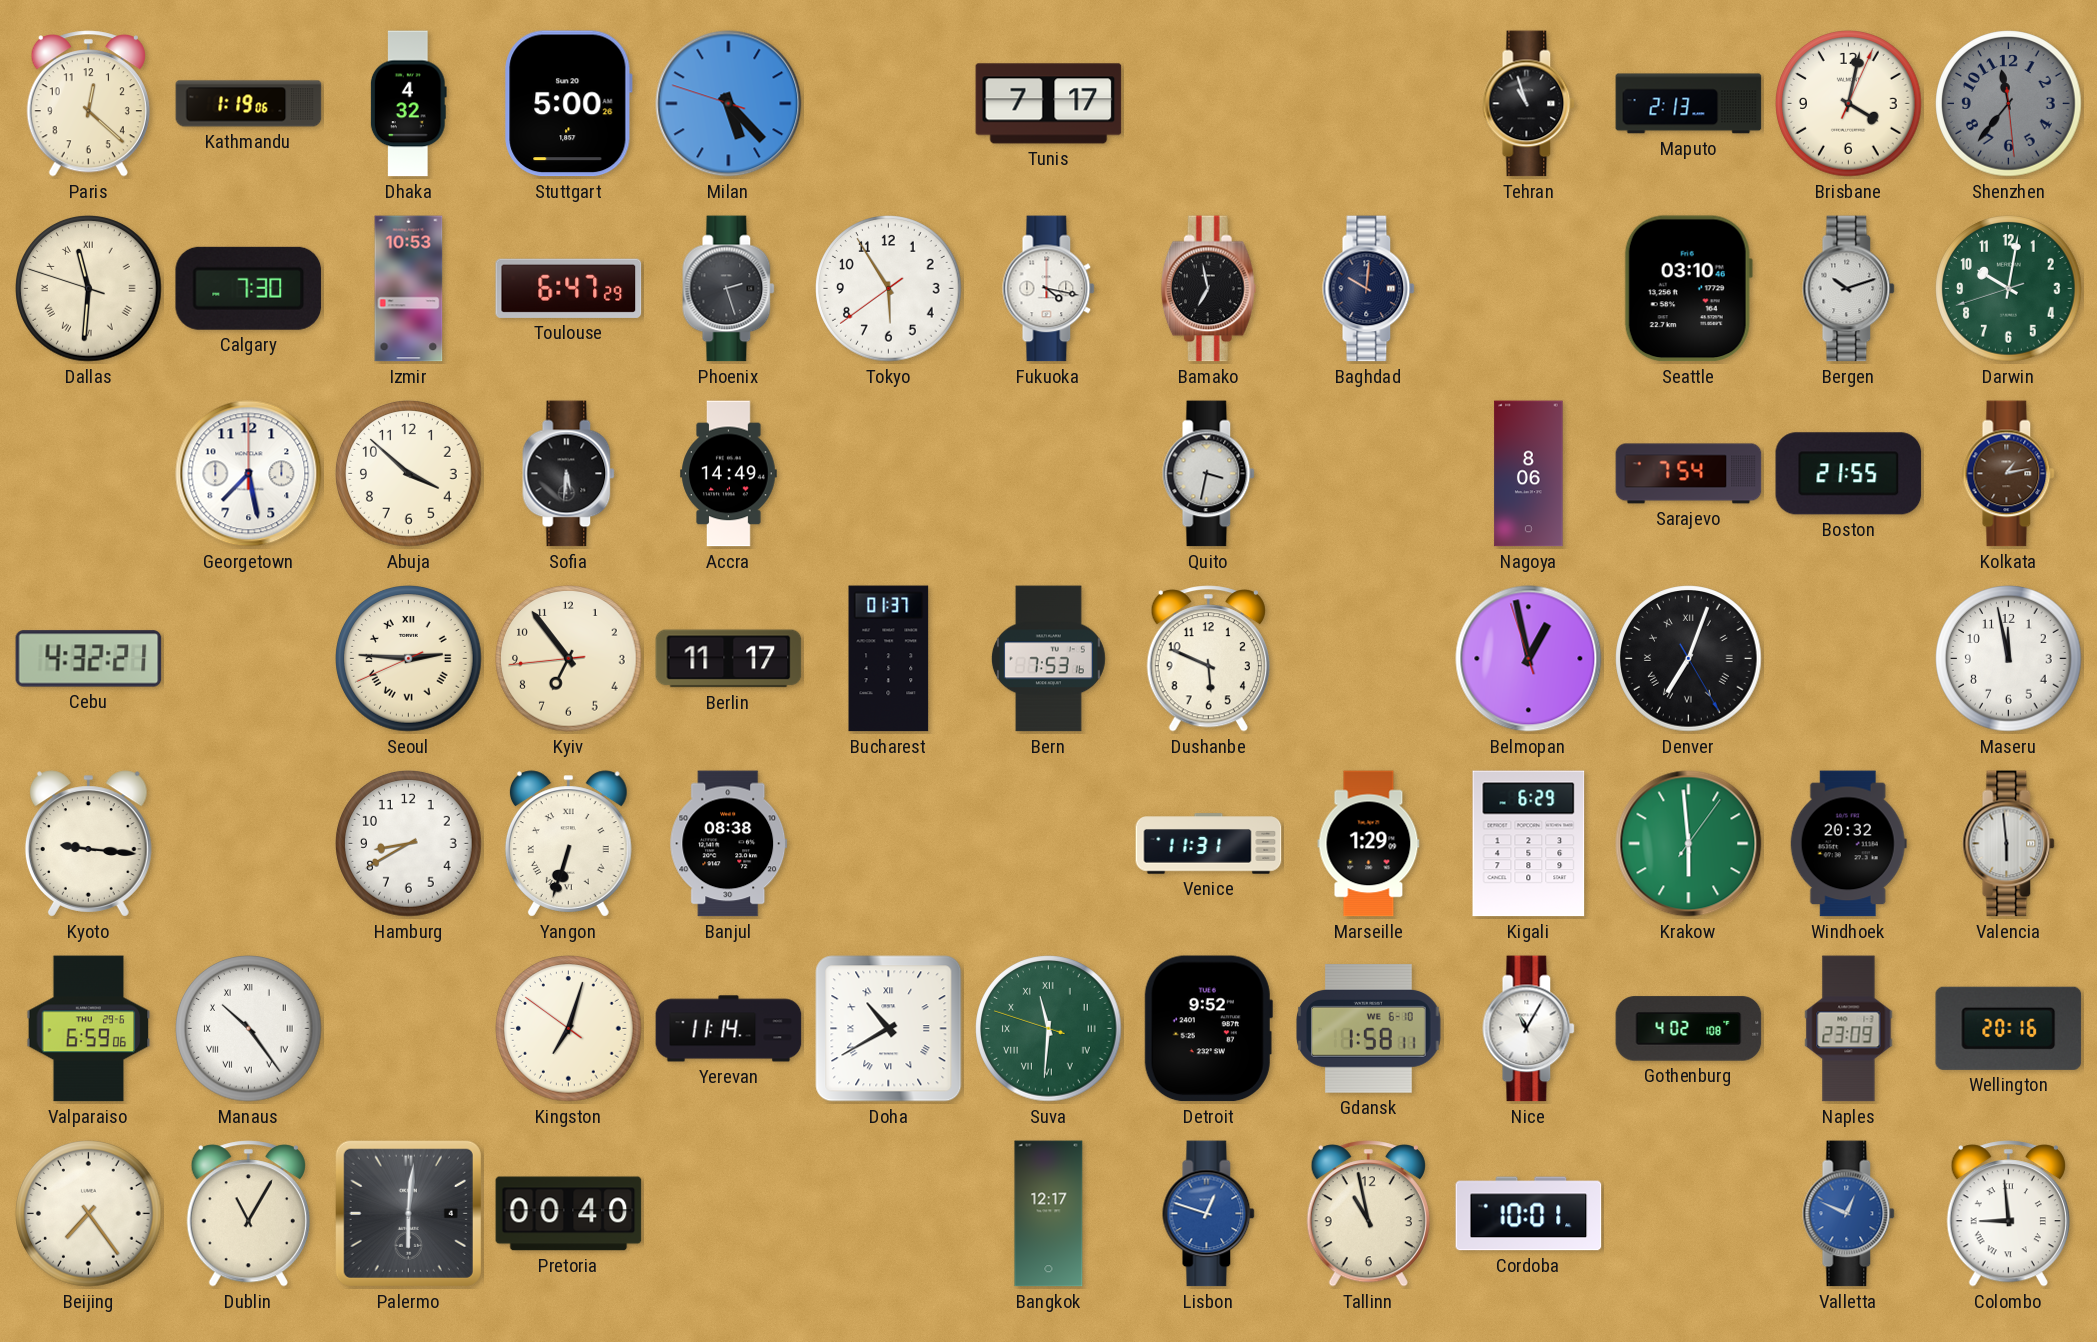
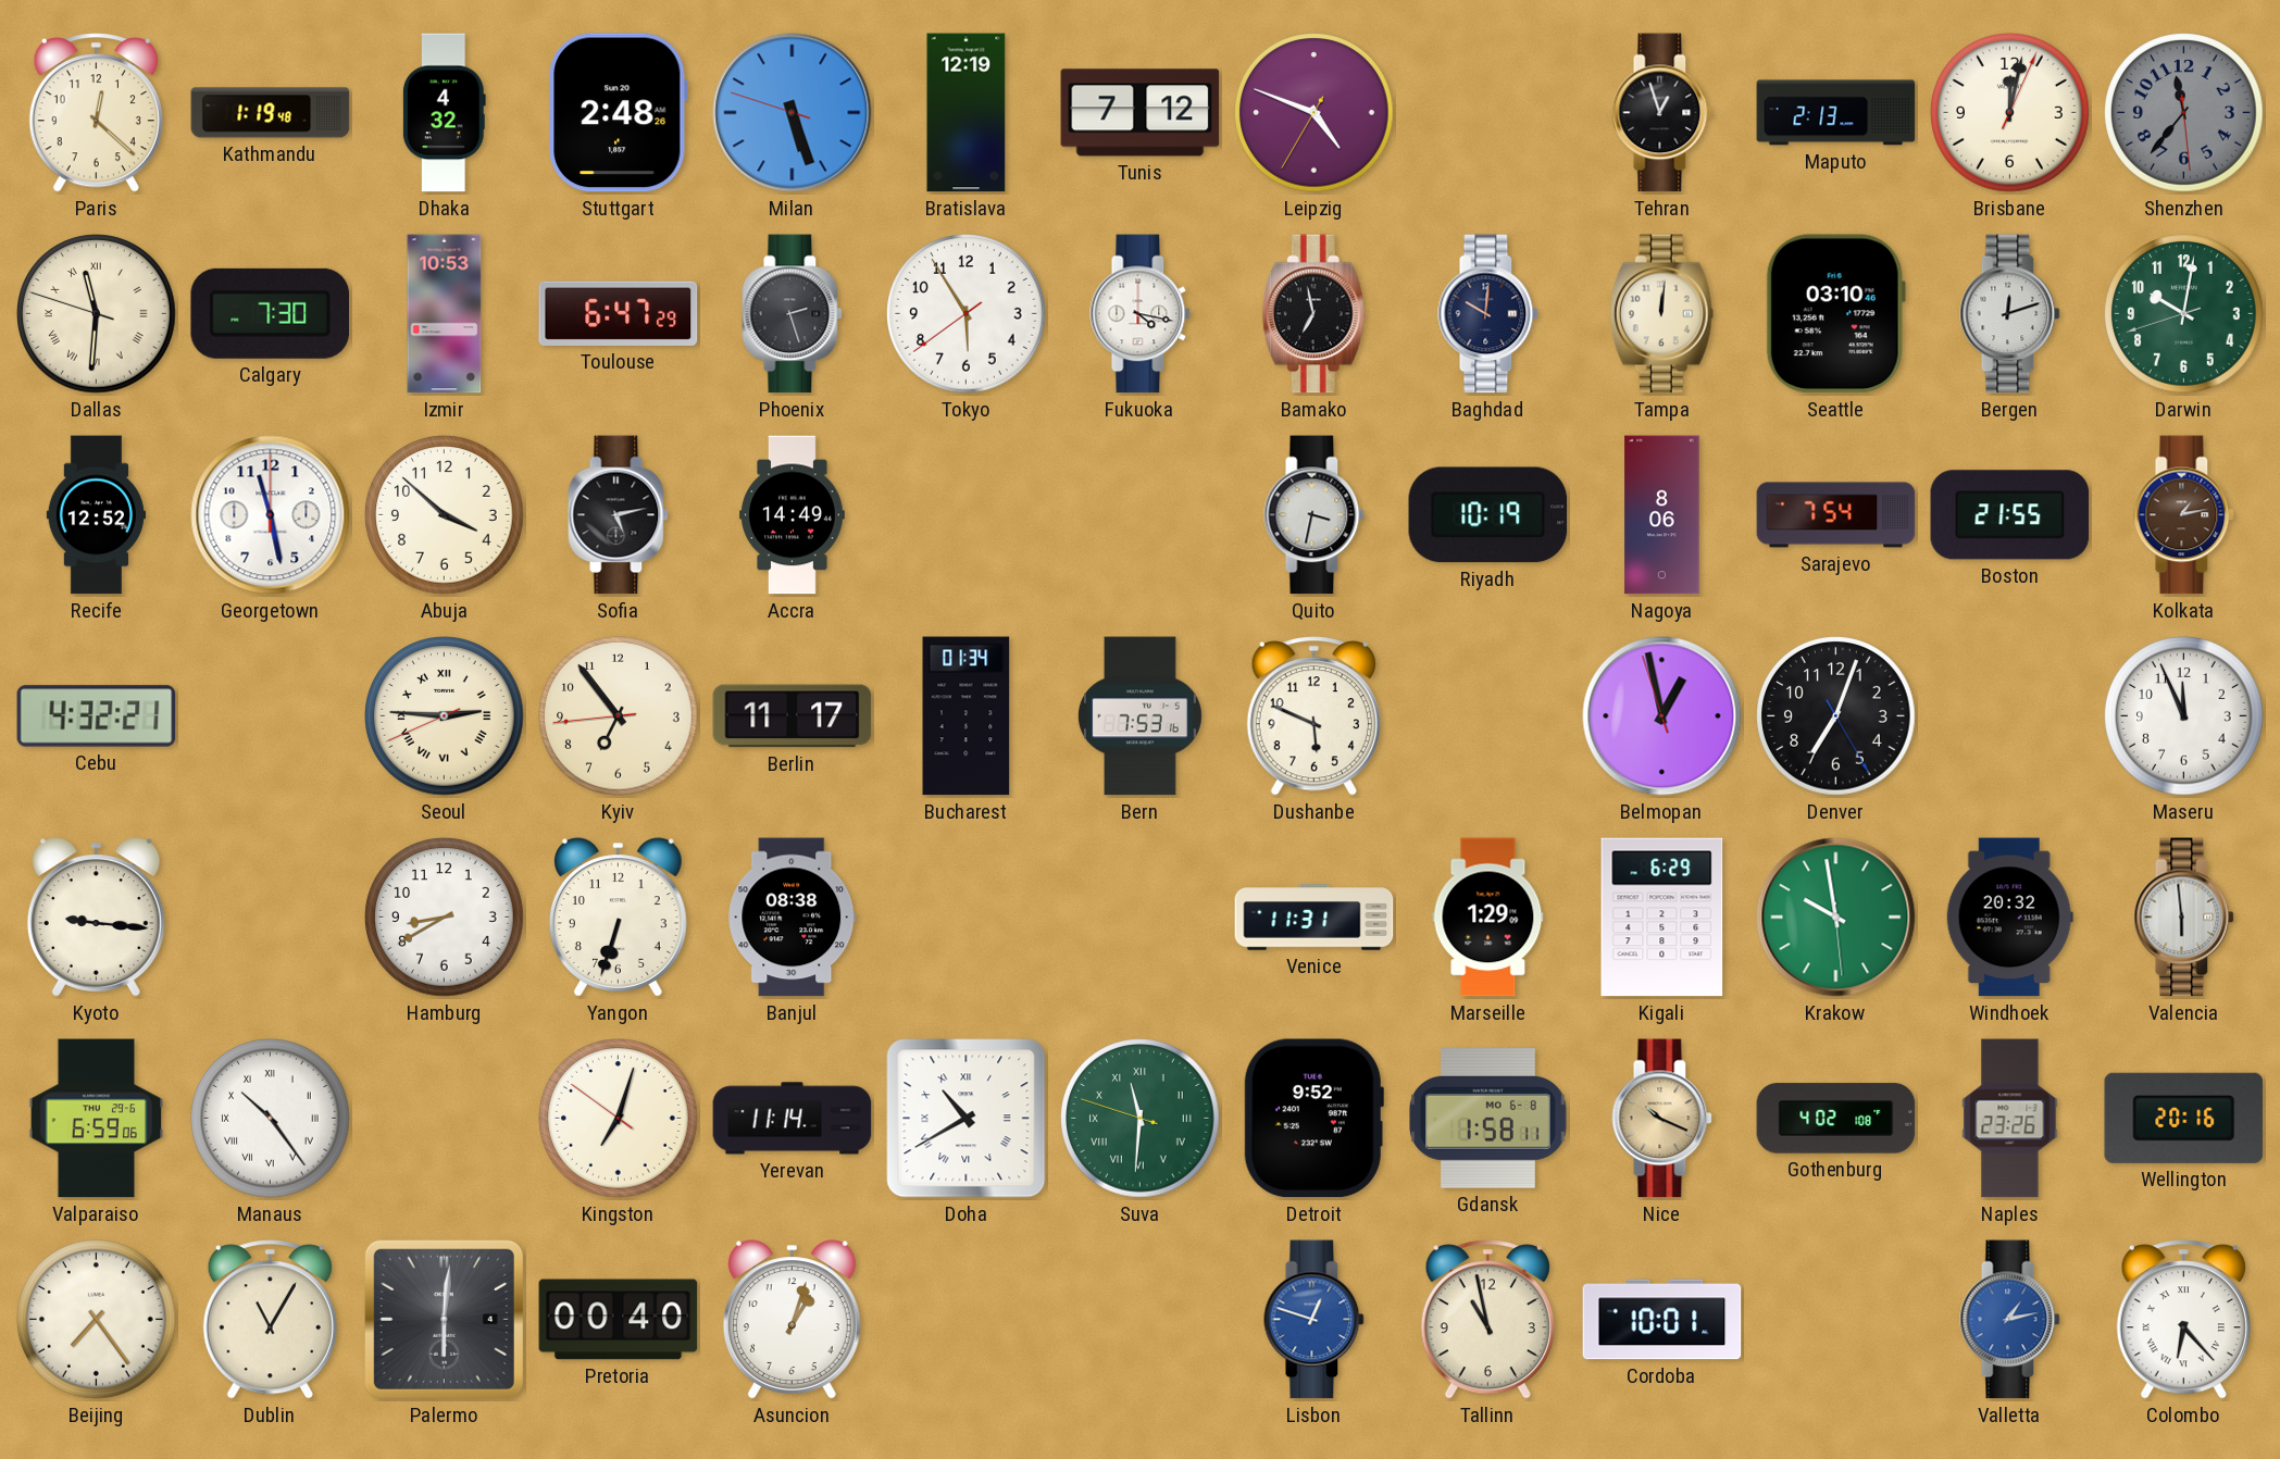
Kathmandu: 1:19:06 -> 1:19:48
Stuttgart: 5:00 -> 2:48
Milan: 5:22 -> 5:26
Bratislava: none -> 12:19
Tunis: 7:17 -> 7:12
Leipzig: none -> 4:48
Tehran: 10:57 -> 12:57
Brisbane: 4:02 -> 12:02
Tampa: none -> 12:01
Bergen: 10:12 -> 12:12
Recife: none -> 12:52
Georgetown: 7:28 -> 11:28
Sofia: 5:31 -> 5:13
Riyadh: none -> 10:19
Bucharest: 01:37 -> 01:34
Denver numerals: Roman -> Arabic
Maseru: 11:58 -> 11:56
Yangon numerals: Roman -> Arabic
Krakow: 5:59 -> 9:58
Gdansk date: WE 6-10 -> MO 6-8
Nice: 11:05 -> 10:19
Nice dial: white -> champagne
Naples: 23:09 -> 23:26
Asuncion: none -> 1:03
Bangkok: 12:17 -> none
Valletta: 12:49 -> 1:13
Colombo: 8:59 -> 6:23
